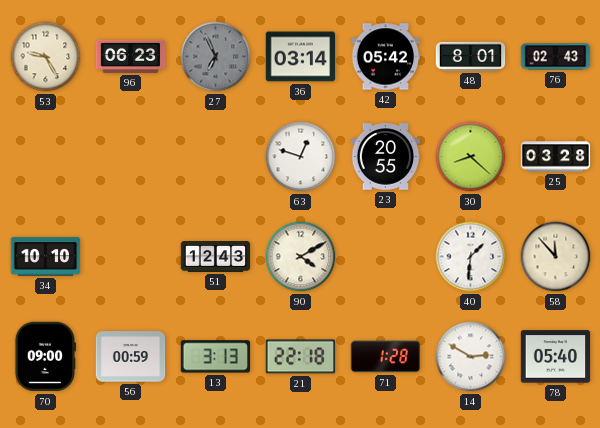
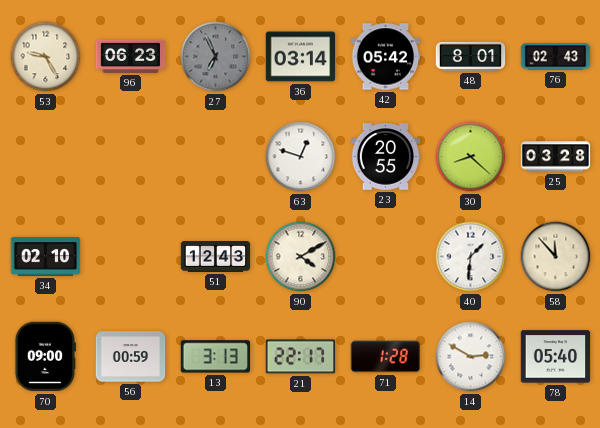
34: 10:10 -> 02:10
21: 22:18 -> 22:17
